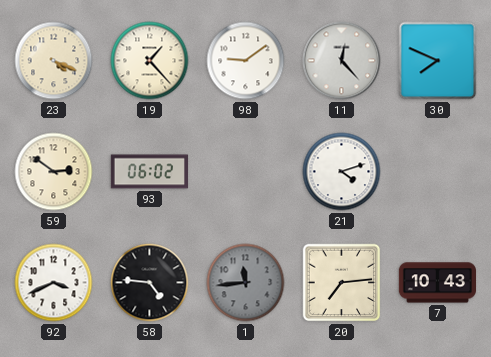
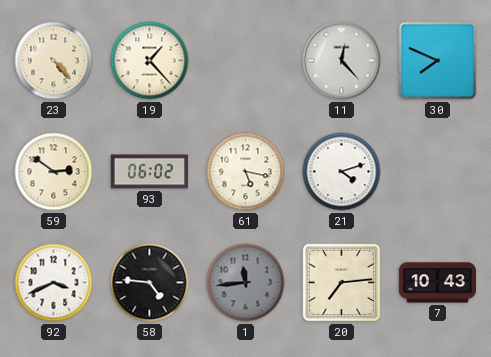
23: 4:19 -> 4:23
98: 9:09 -> none
61: none -> 5:17
